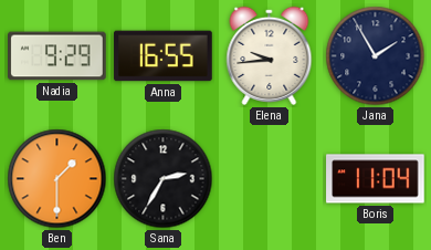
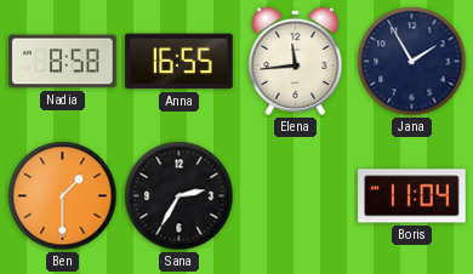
Nadia: 9:29 -> 8:58
Elena: 9:44 -> 11:44
